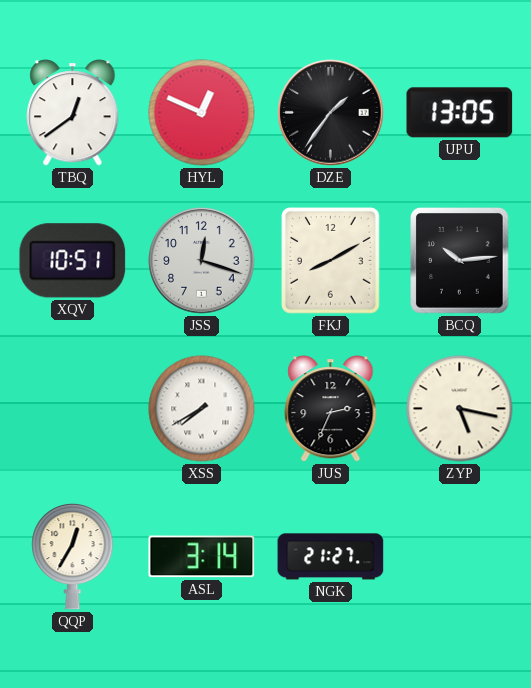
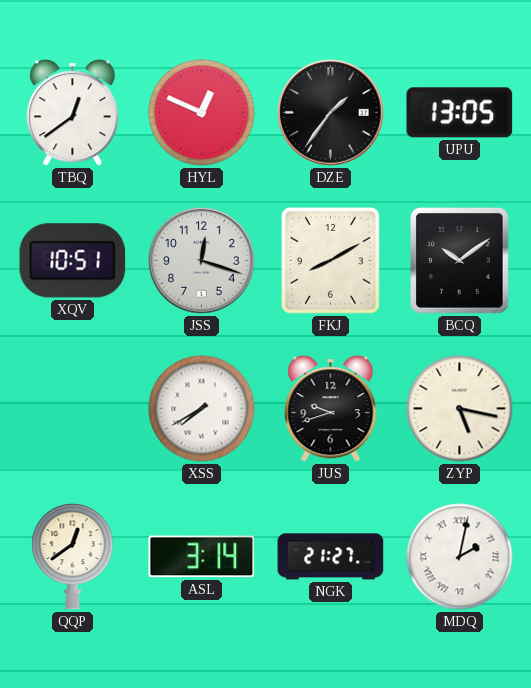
BCQ: 10:14 -> 10:09
JUS: 2:34 -> 9:42
QQP: 12:35 -> 12:39
MDQ: none -> 2:02
